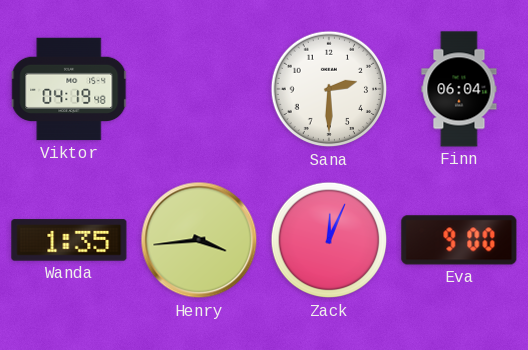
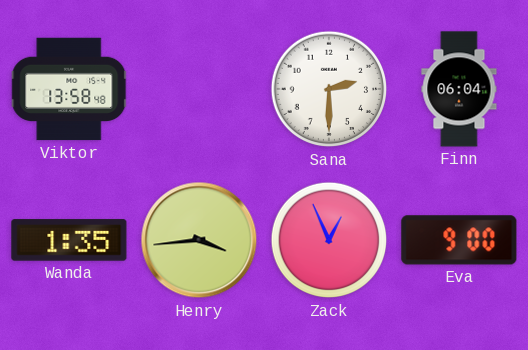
Viktor: 04:19 -> 13:58
Zack: 12:04 -> 12:56
